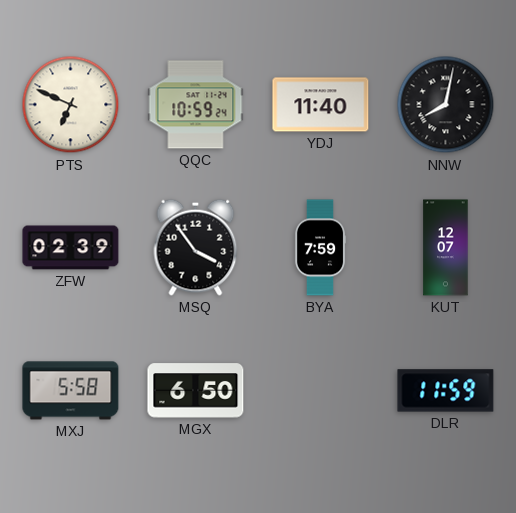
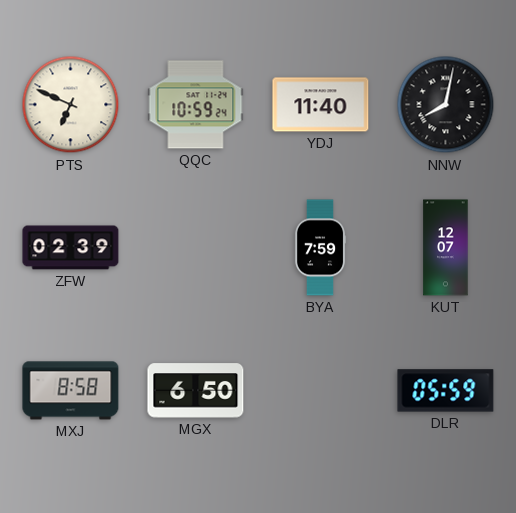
MSQ: 3:54 -> none
MXJ: 5:58 -> 8:58
DLR: 11:59 -> 05:59
